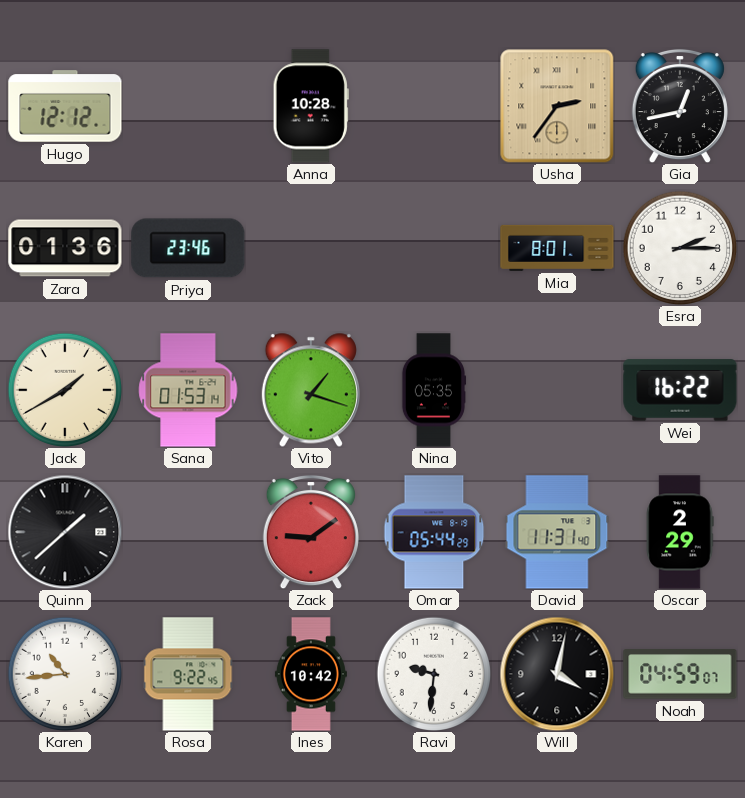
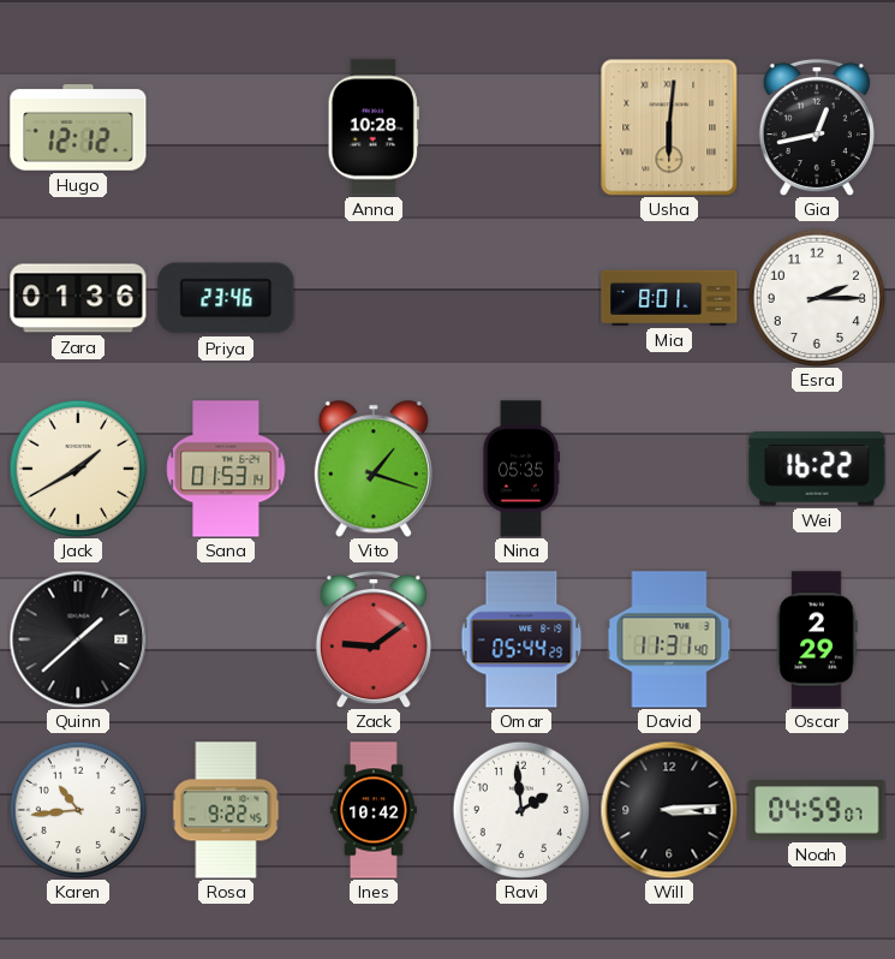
Usha: 2:36 -> 6:01
Ravi: 9:31 -> 1:59
Will: 4:02 -> 3:14
